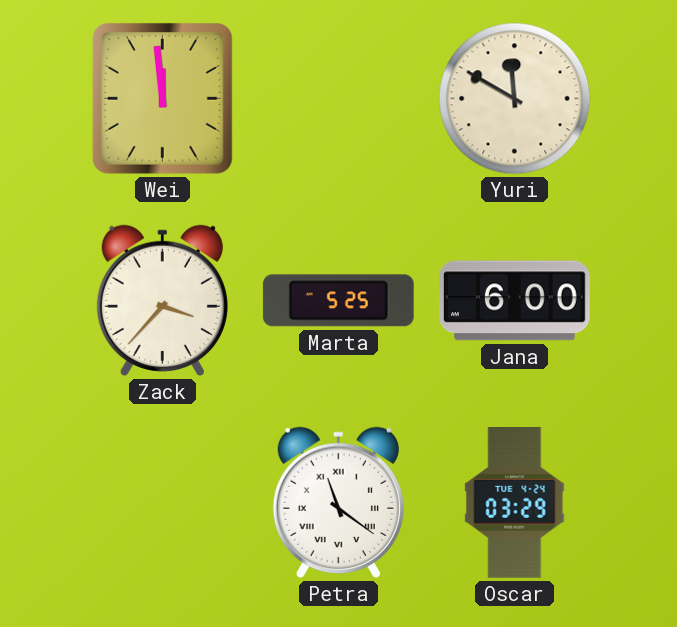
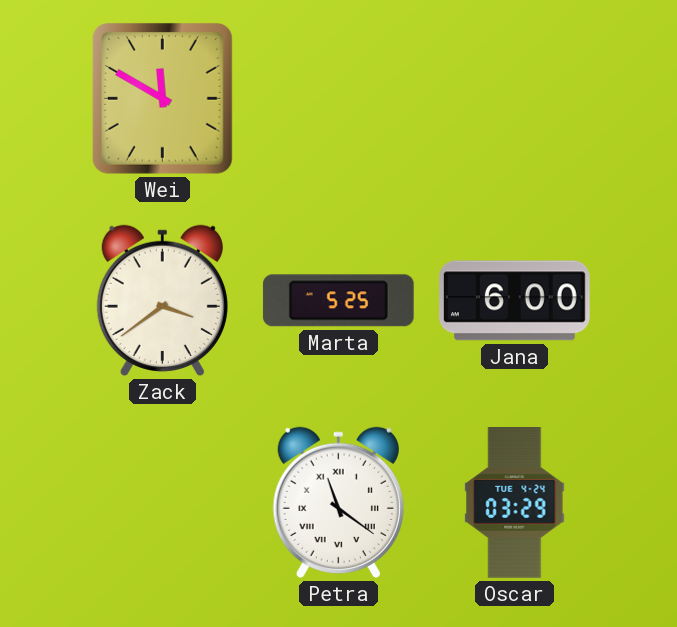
Wei: 11:59 -> 11:50
Yuri: 11:50 -> none
Zack: 3:37 -> 3:39
